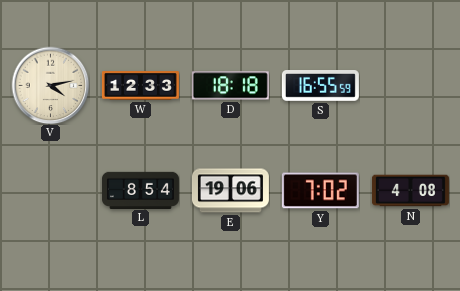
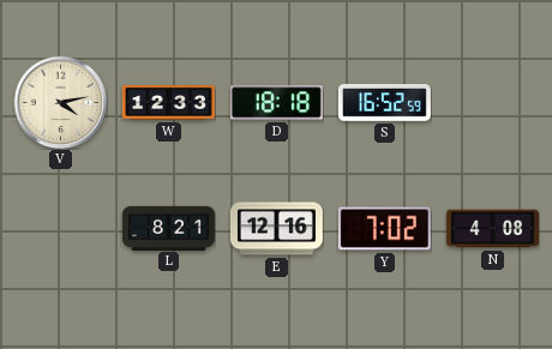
S: 16:55 -> 16:52
L: 8:54 -> 8:21
E: 19:06 -> 12:16
